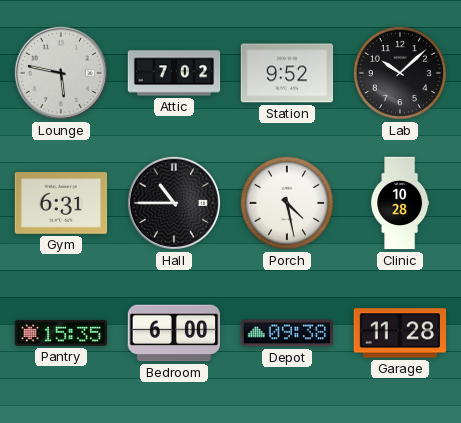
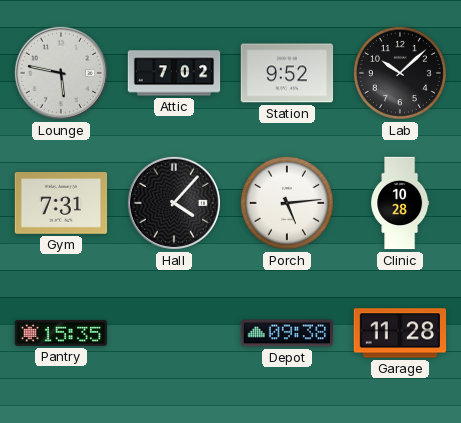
Gym: 6:31 -> 7:31
Hall: 10:45 -> 4:07
Porch: 4:28 -> 5:14
Bedroom: 6:00 -> none
